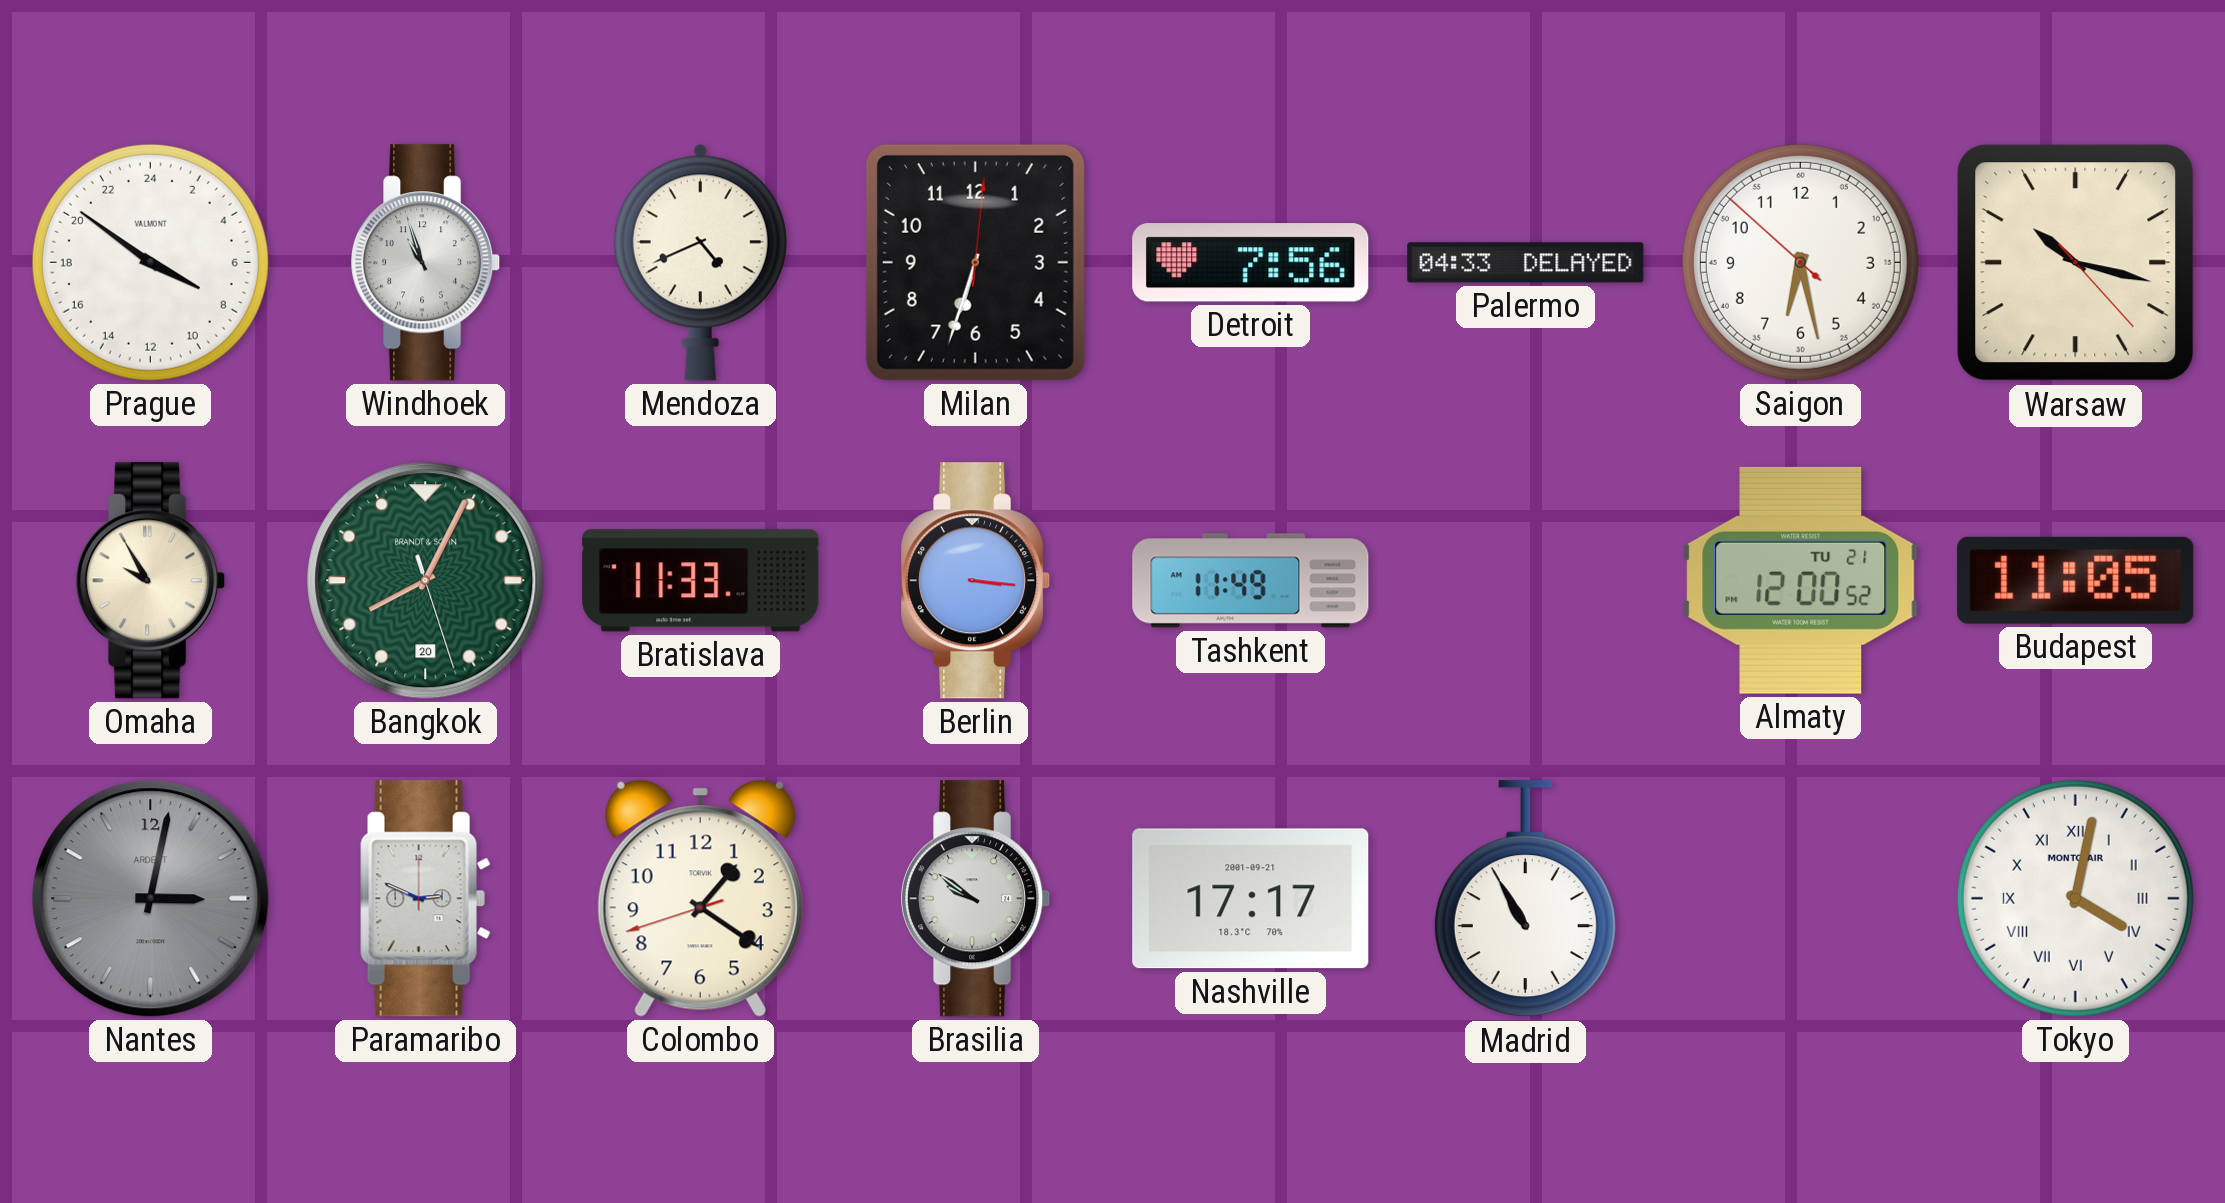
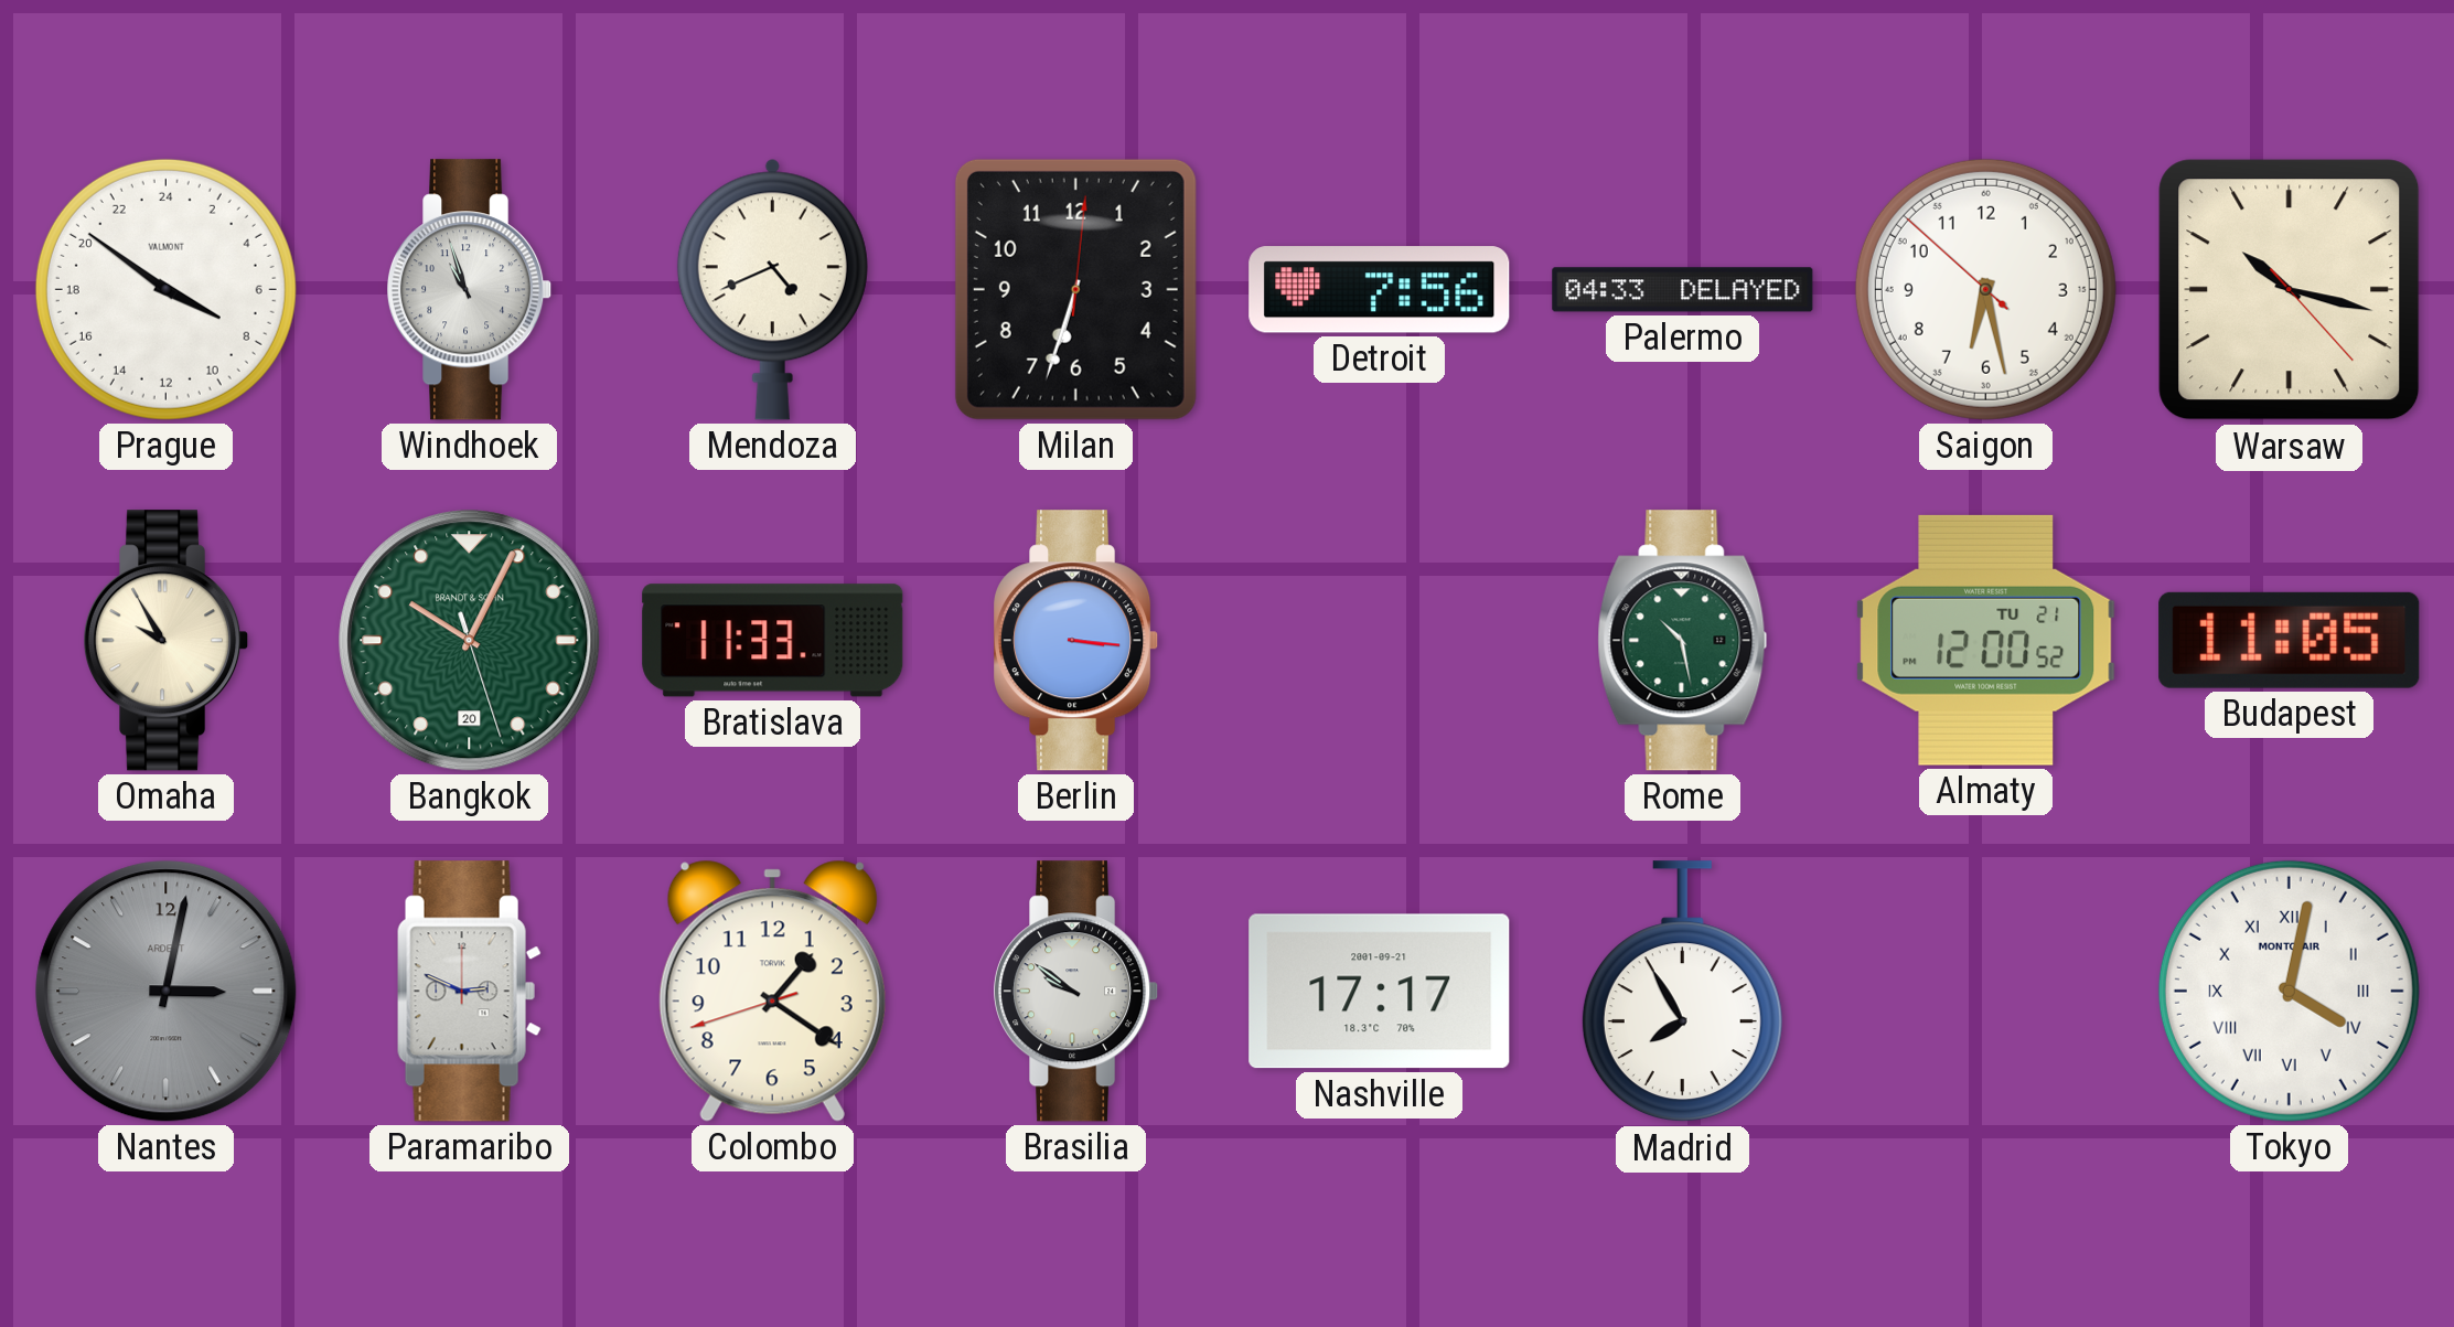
Bangkok: 8:04 -> 10:04
Tashkent: 11:49 -> none
Rome: none -> 10:28
Madrid: 10:55 -> 7:55
